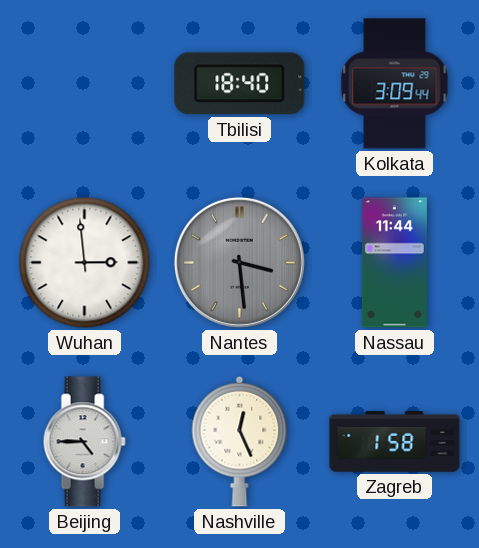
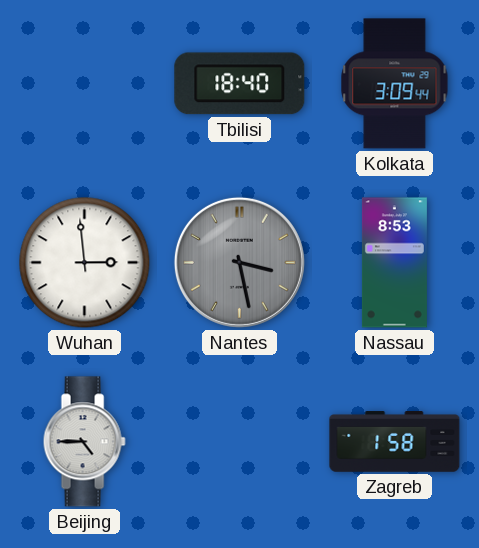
Nantes: 3:29 -> 3:28
Nassau: 11:44 -> 8:53
Nashville: 12:26 -> none
